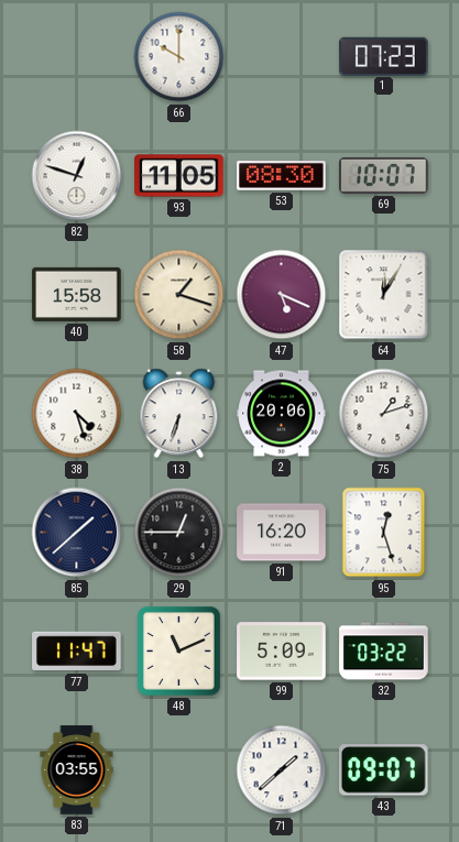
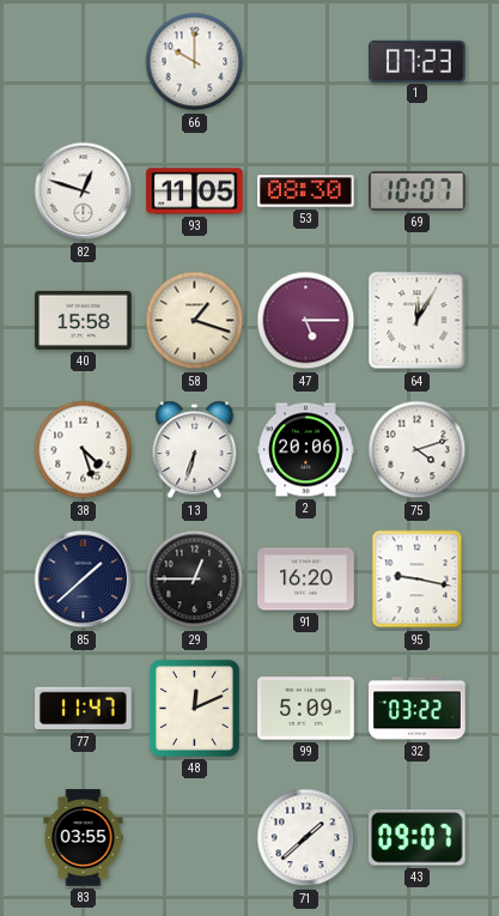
47: 5:19 -> 5:15
75: 1:12 -> 4:12
95: 12:27 -> 9:17
48: 11:11 -> 12:11
